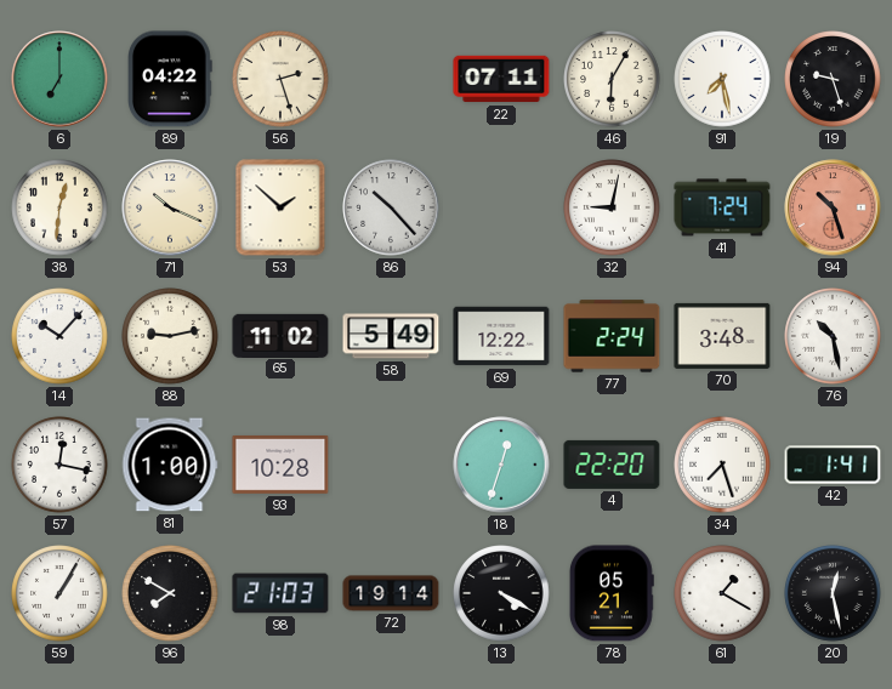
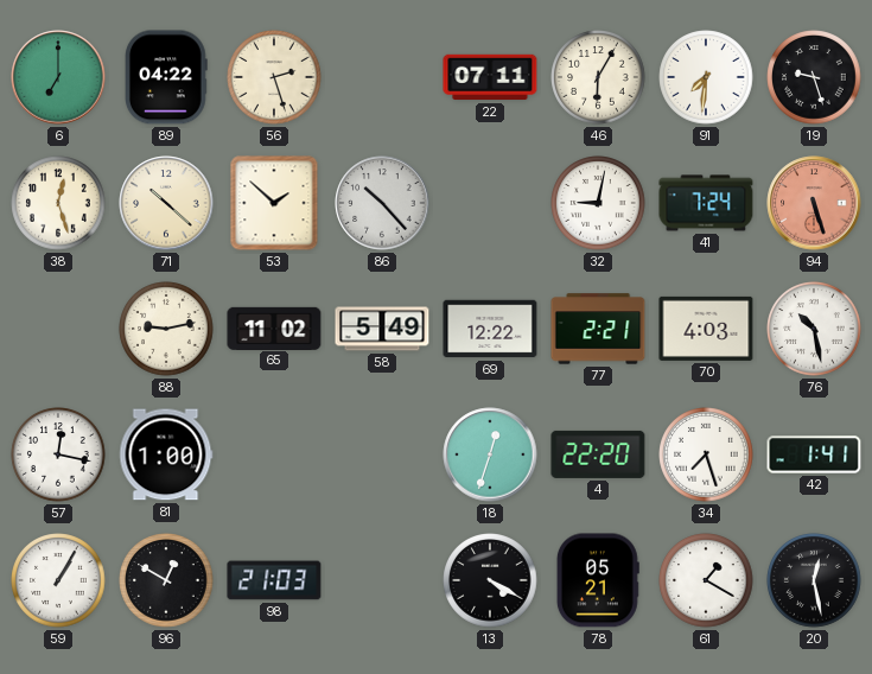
91: 7:28 -> 7:31
38: 12:31 -> 12:27
71: 10:19 -> 10:22
94: 10:27 -> 5:27
14: 10:07 -> none
77: 2:24 -> 2:21
70: 3:48 -> 4:03
93: 10:28 -> none
96: 7:50 -> 12:50
72: 19:14 -> none
